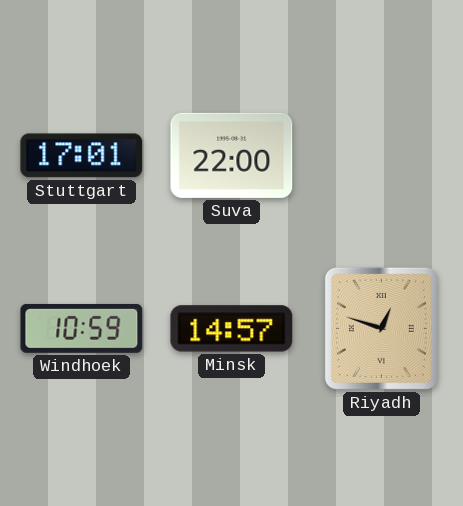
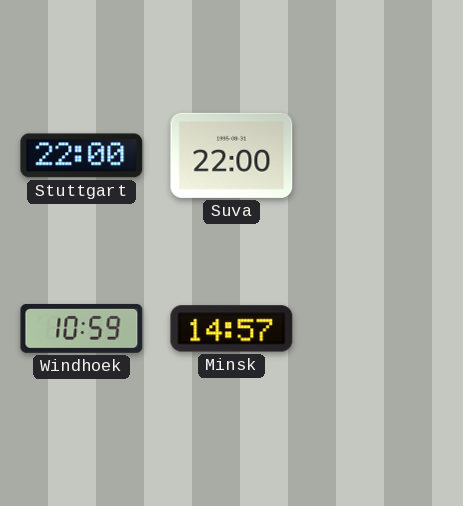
Stuttgart: 17:01 -> 22:00
Riyadh: 12:48 -> none
